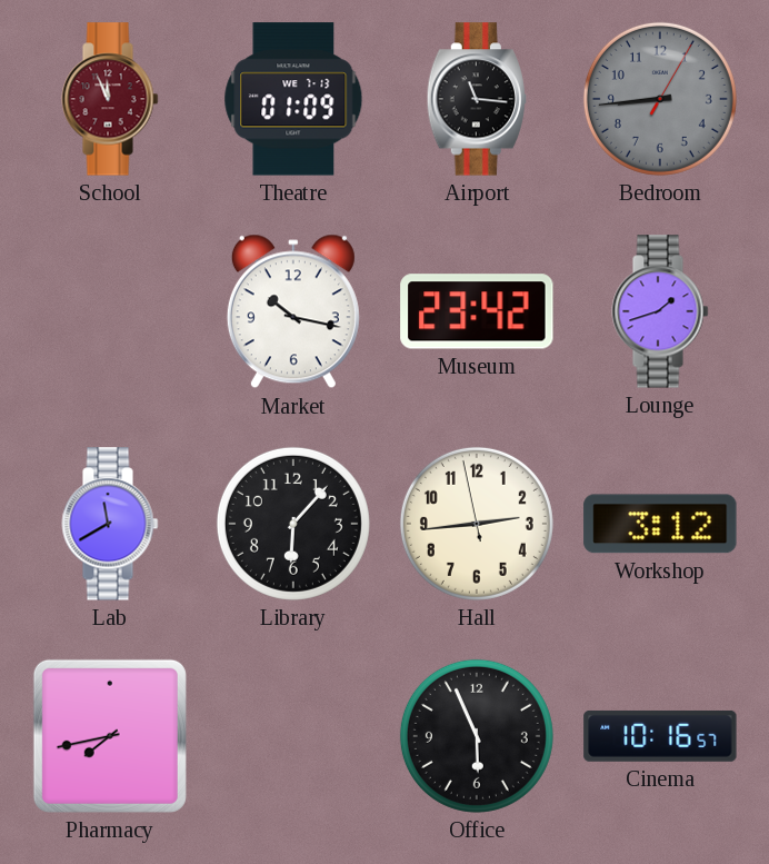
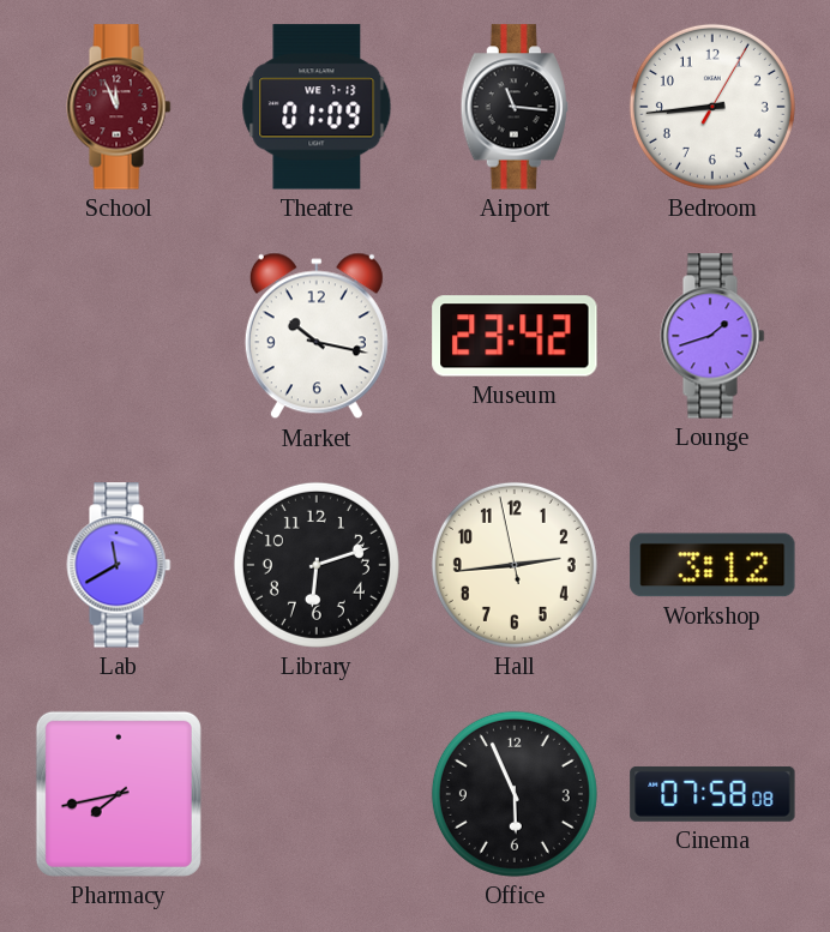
Bedroom dial: grey -> white
Library: 6:07 -> 6:12
Cinema: 10:16 -> 07:58
